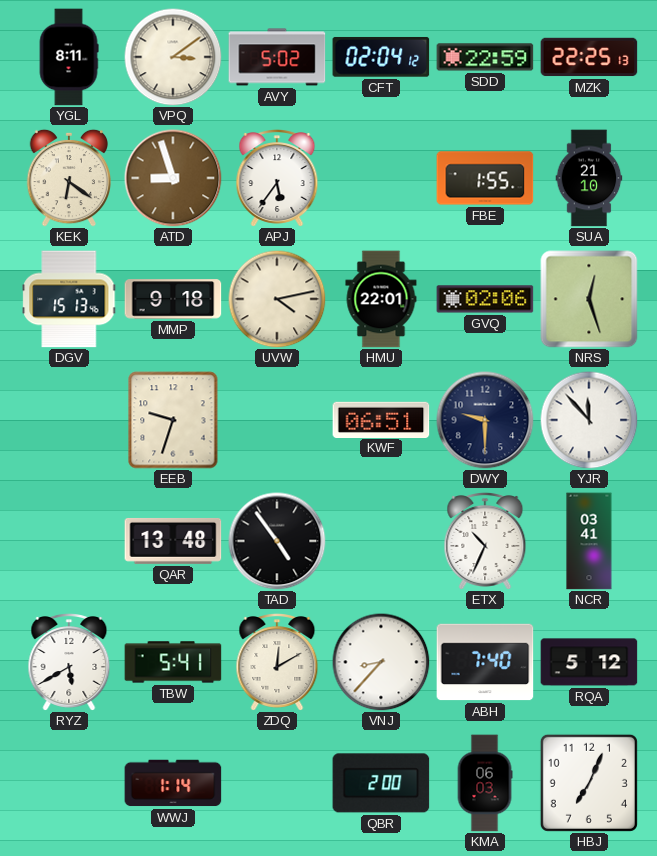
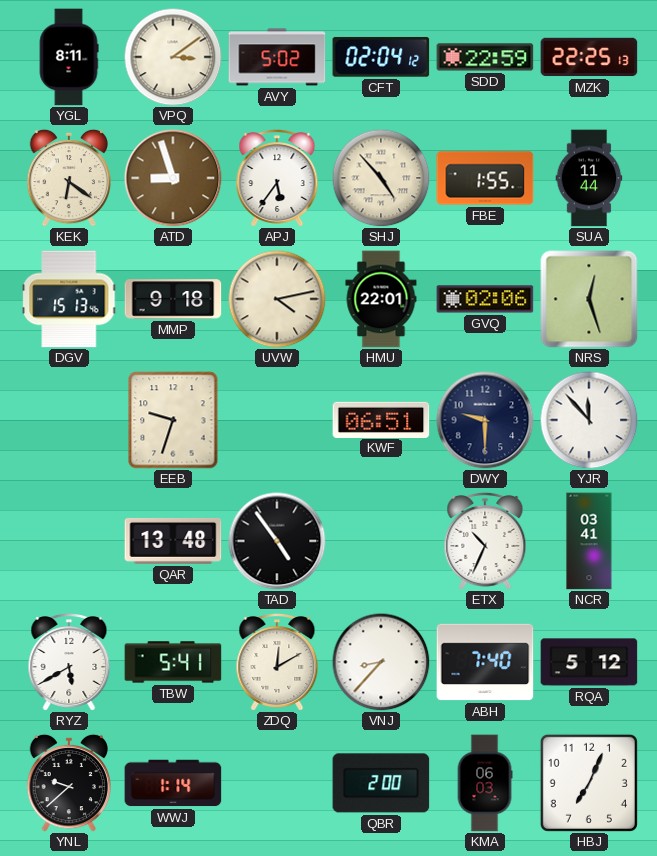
SHJ: none -> 4:53
SUA: 21:10 -> 11:44
YNL: none -> 9:38
